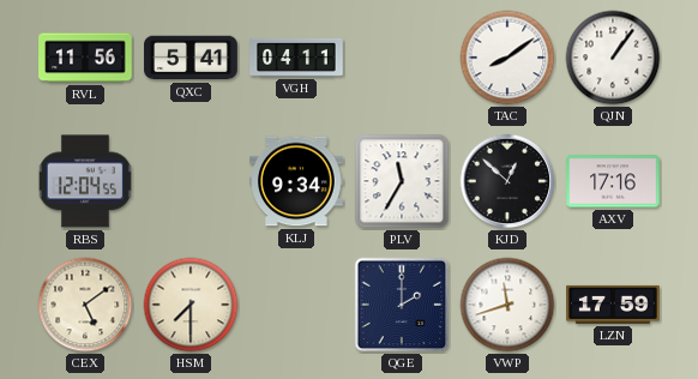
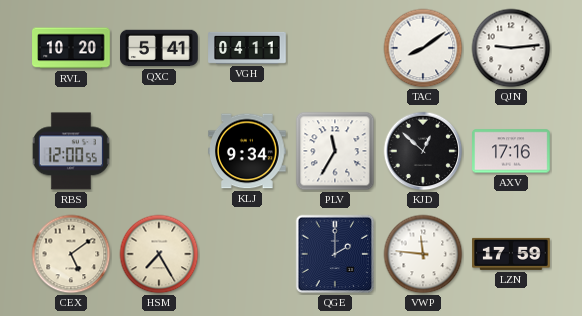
RVL: 11:56 -> 10:20
QJN: 1:06 -> 9:14
RBS: 12:04 -> 12:00
HSM: 7:30 -> 7:25
VWP: 11:42 -> 11:46
